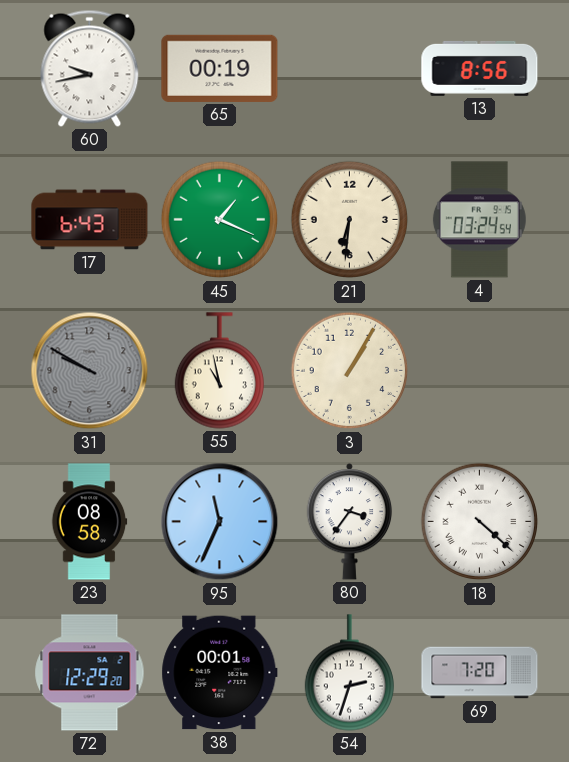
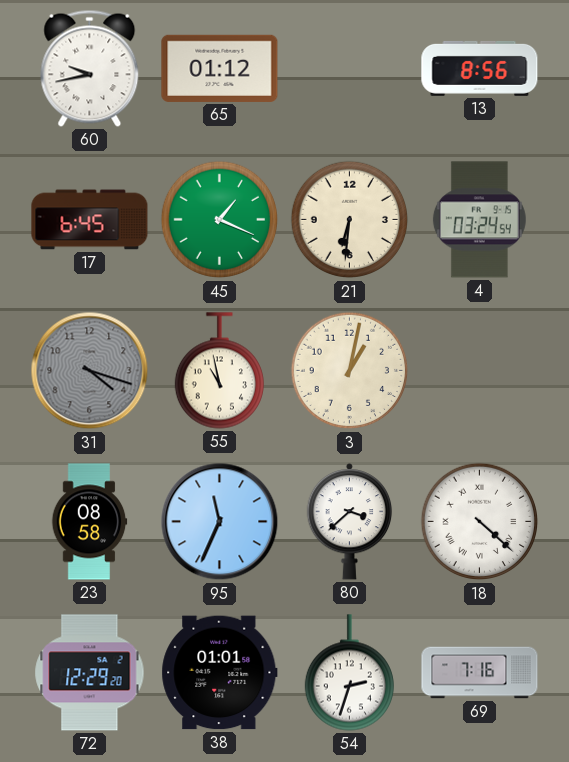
65: 00:19 -> 01:12
17: 6:43 -> 6:45
31: 9:50 -> 4:18
3: 1:05 -> 1:02
80: 3:36 -> 3:38
38: 00:01 -> 01:01
69: 7:20 -> 7:16
